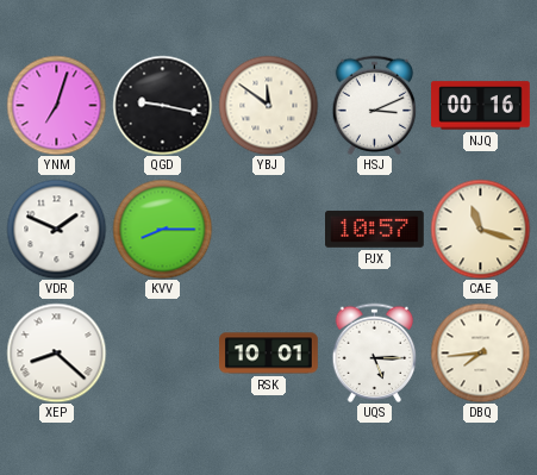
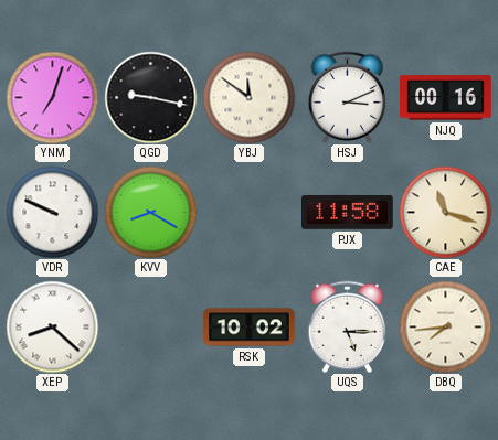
VDR: 1:49 -> 9:49
KVV: 8:15 -> 8:20
PJX: 10:57 -> 11:58
RSK: 10:01 -> 10:02
